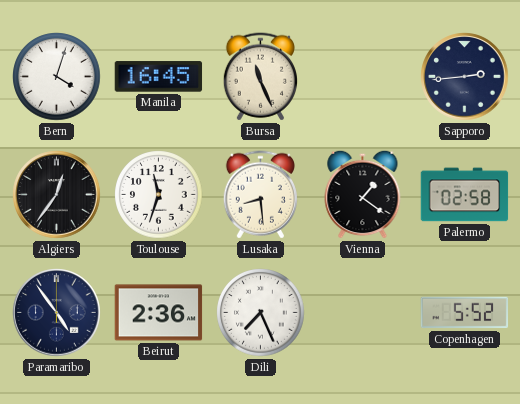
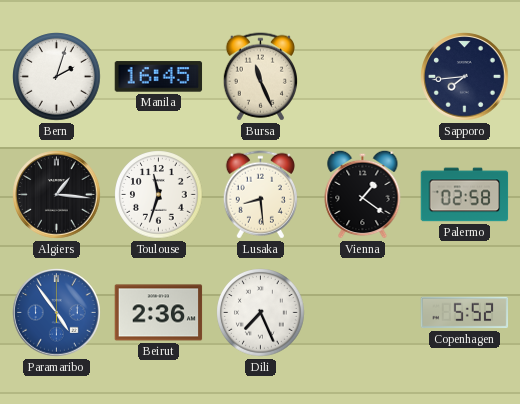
Bern: 4:03 -> 2:03
Sapporo: 2:44 -> 7:44
Algiers: 12:36 -> 1:16
Paramaribo dial: navy -> blue
